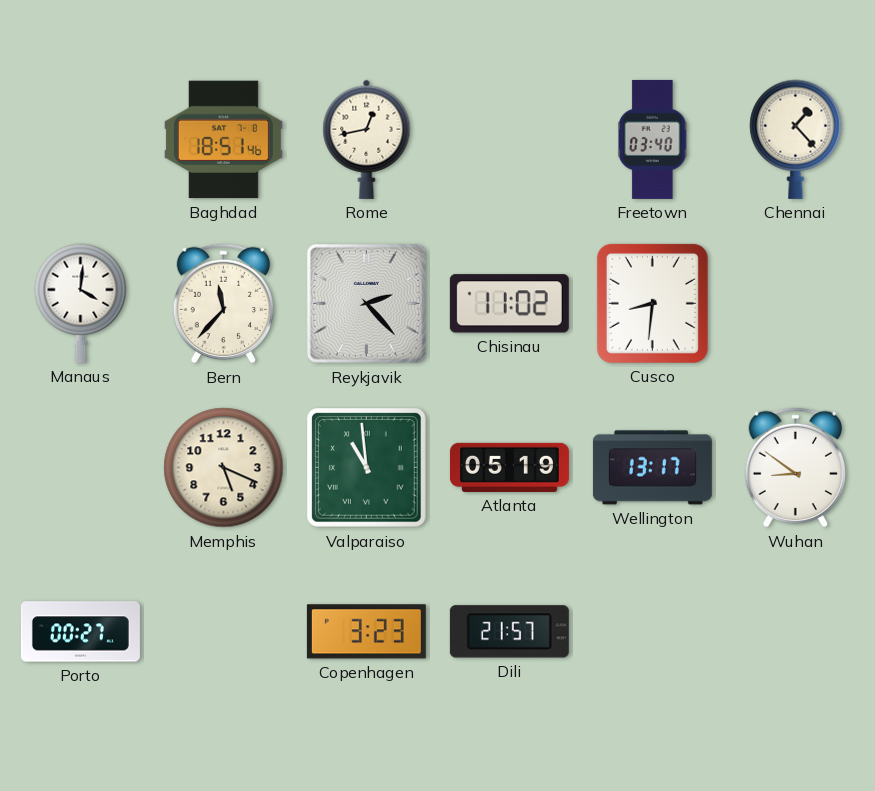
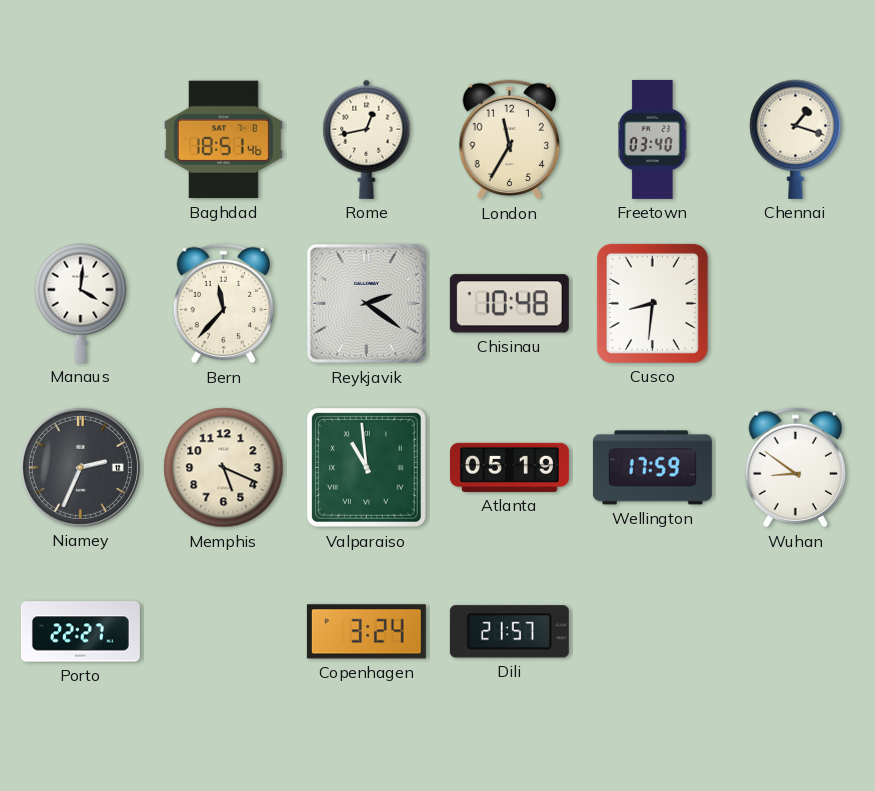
London: none -> 11:35
Chennai: 1:23 -> 1:18
Reykjavik: 2:23 -> 2:21
Chisinau: 11:02 -> 10:48
Niamey: none -> 2:34
Wellington: 13:17 -> 17:59
Porto: 00:27 -> 22:27
Copenhagen: 3:23 -> 3:24
